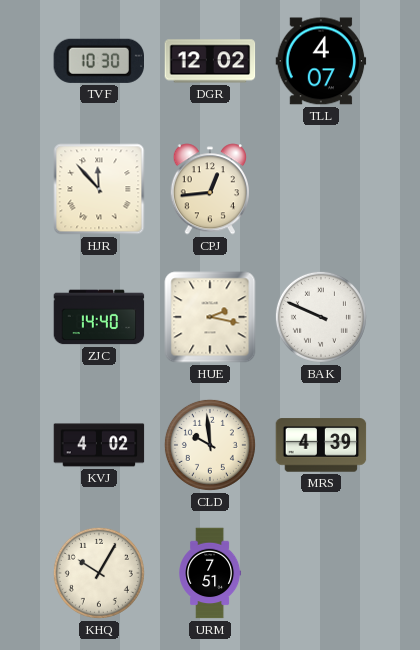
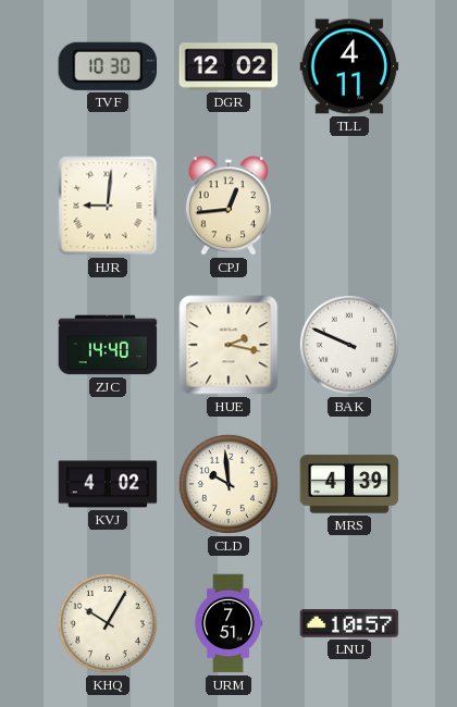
TLL: 4:07 -> 4:11
HJR: 11:53 -> 9:01
LNU: none -> 10:57
